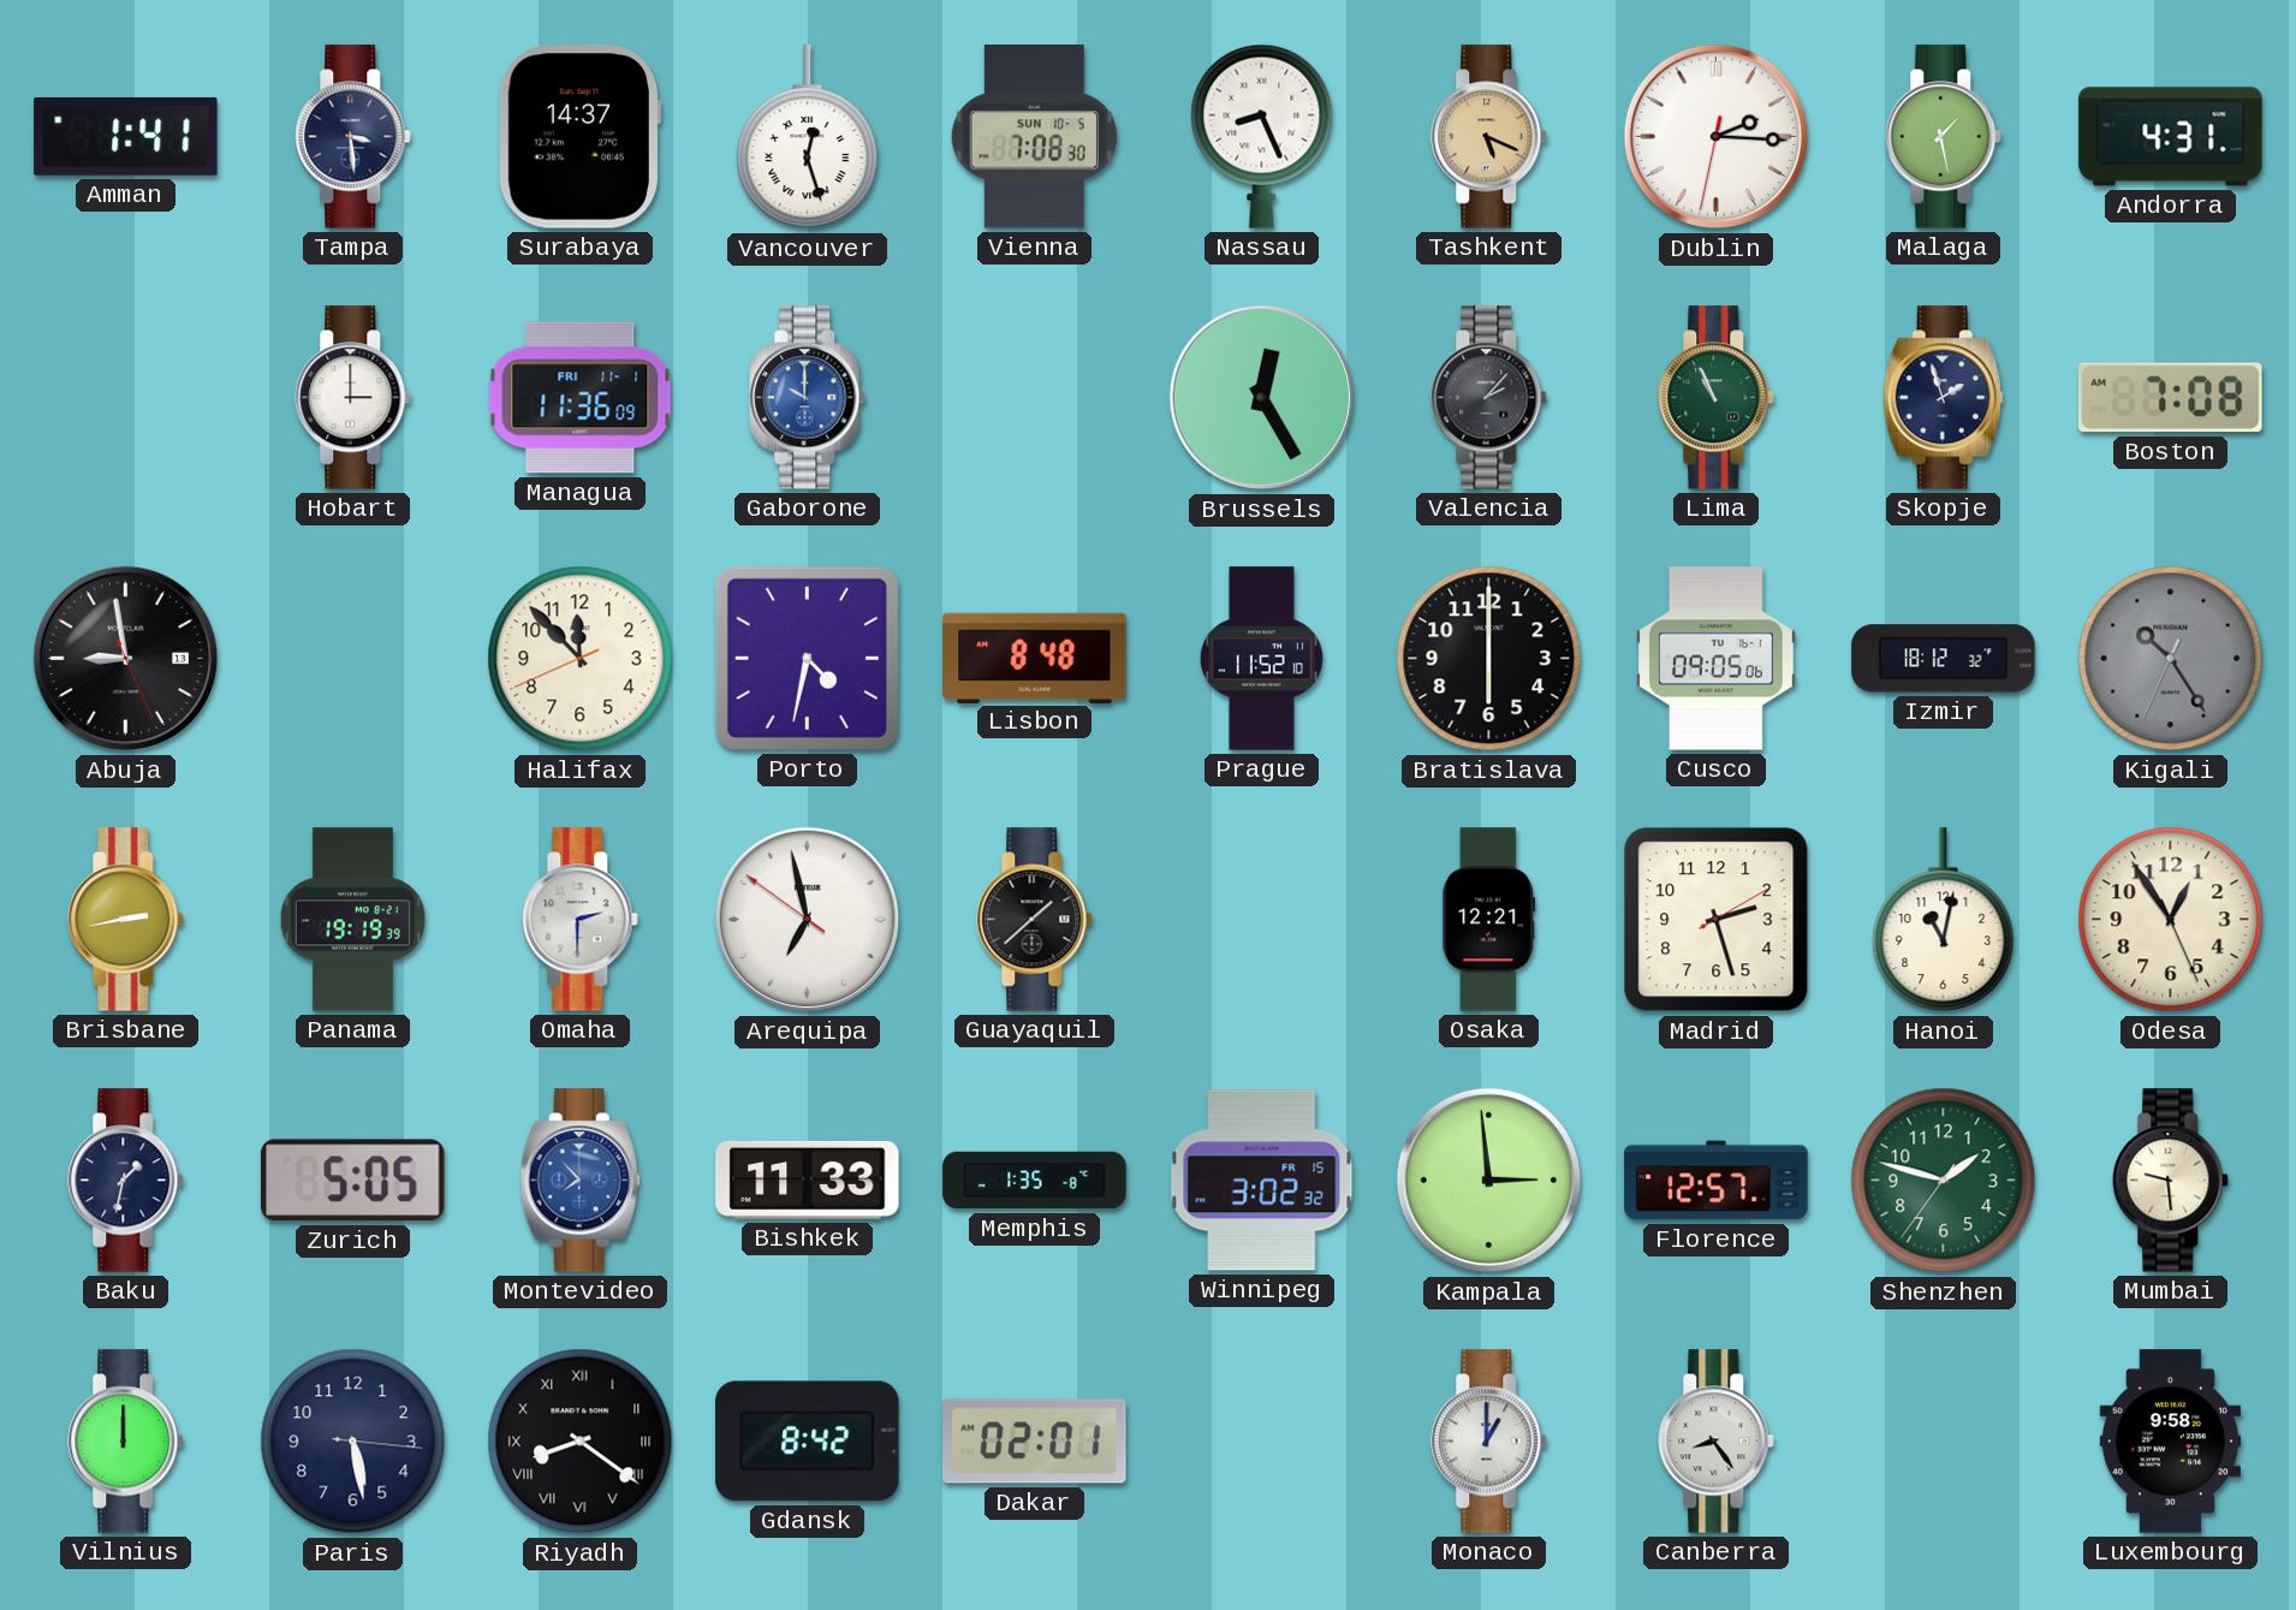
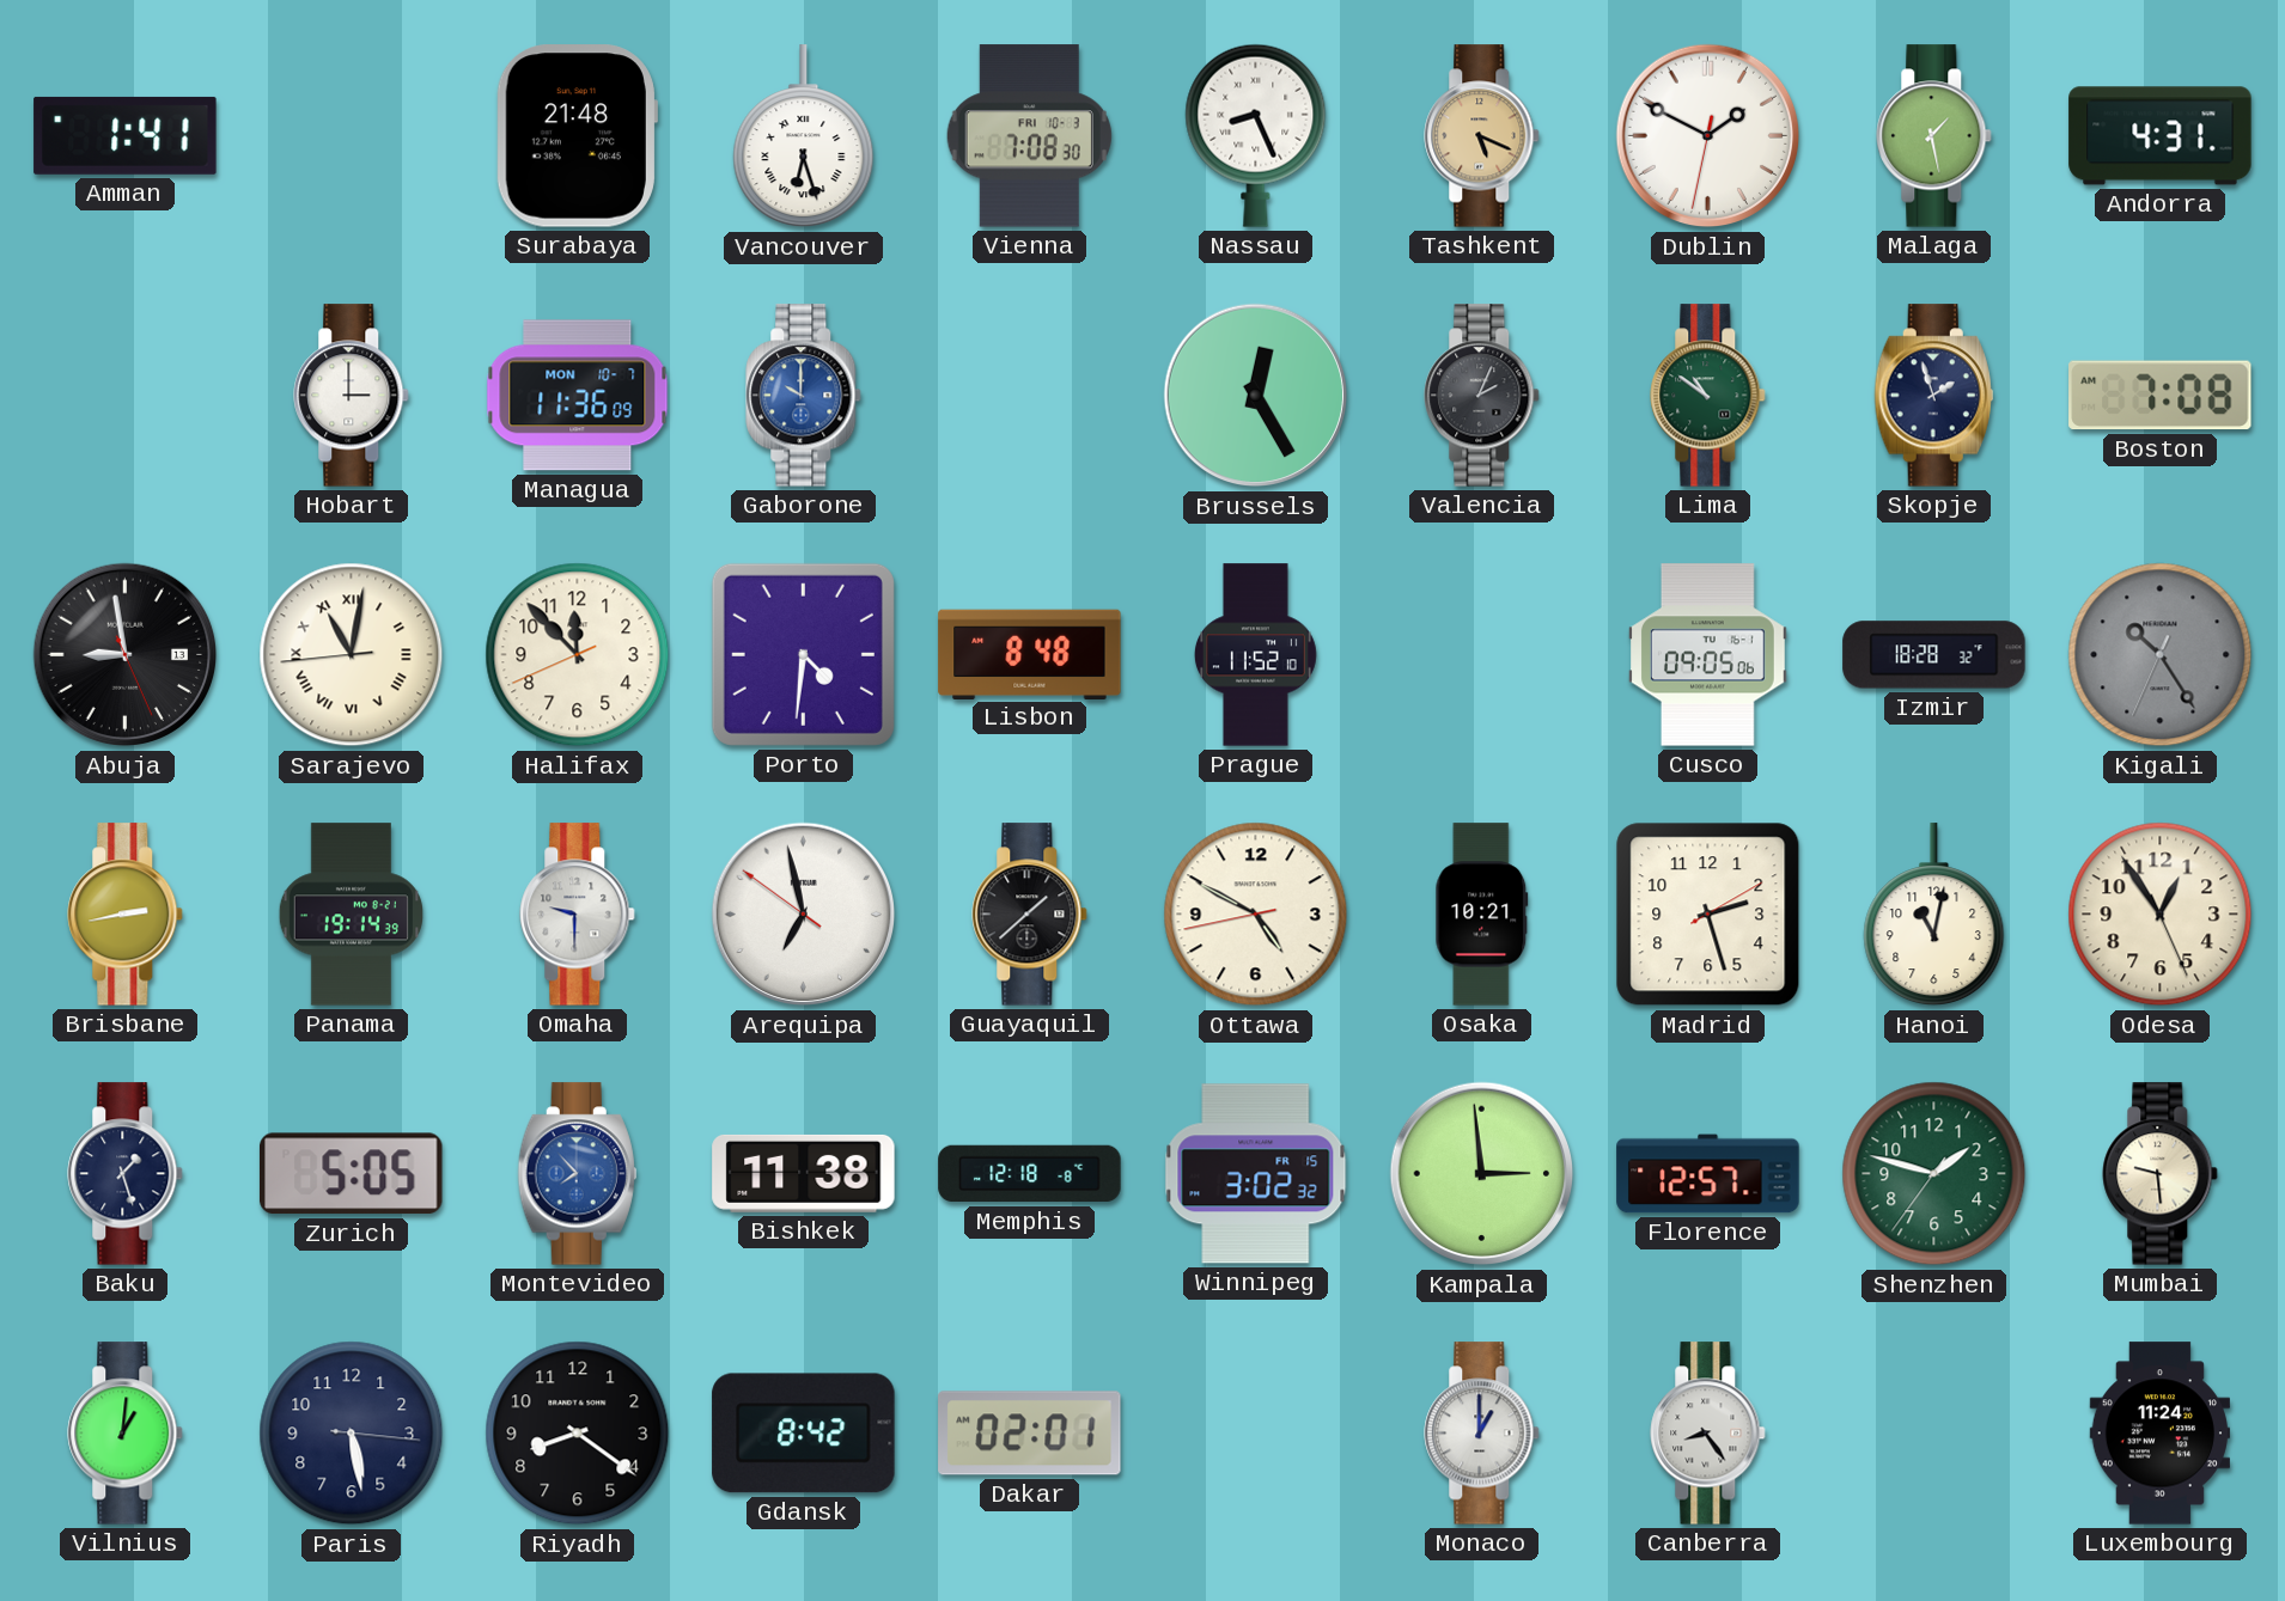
Tampa: 3:29 -> none
Surabaya: 14:37 -> 21:48
Vancouver: 12:27 -> 6:27
Vienna date: SUN 10-5 -> FRI 10-3
Dublin: 2:15 -> 1:49
Managua date: FRI 11-1 -> MON 10-7
Valencia: 2:07 -> 2:04
Lima: 10:56 -> 10:51
Sarajevo: none -> 11:01
Porto: 4:32 -> 4:31
Bratislava: 6:00 -> none
Izmir: 18:12 -> 18:28
Panama: 19:19 -> 19:14
Omaha: 2:30 -> 9:30
Ottawa: none -> 4:49
Osaka: 12:21 -> 10:21
Baku: 1:32 -> 1:27
Bishkek: 11:33 -> 11:38
Memphis: 1:35 -> 12:18
Vilnius: 12:00 -> 1:01
Riyadh numerals: Roman -> Arabic
Luxembourg: 9:58 -> 11:24
